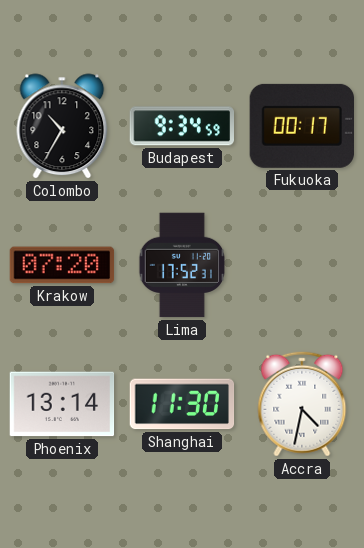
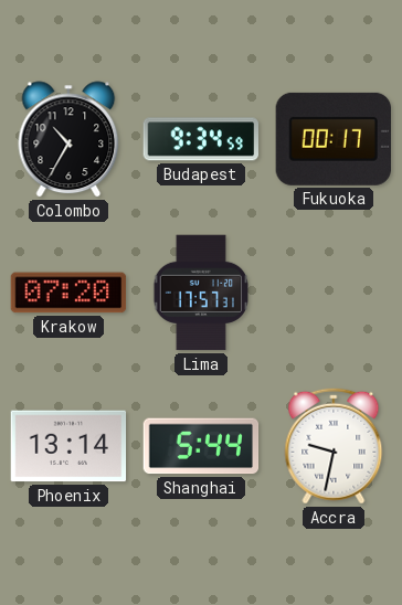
Lima: 17:52 -> 17:57
Shanghai: 11:30 -> 5:44
Accra: 4:32 -> 9:32
